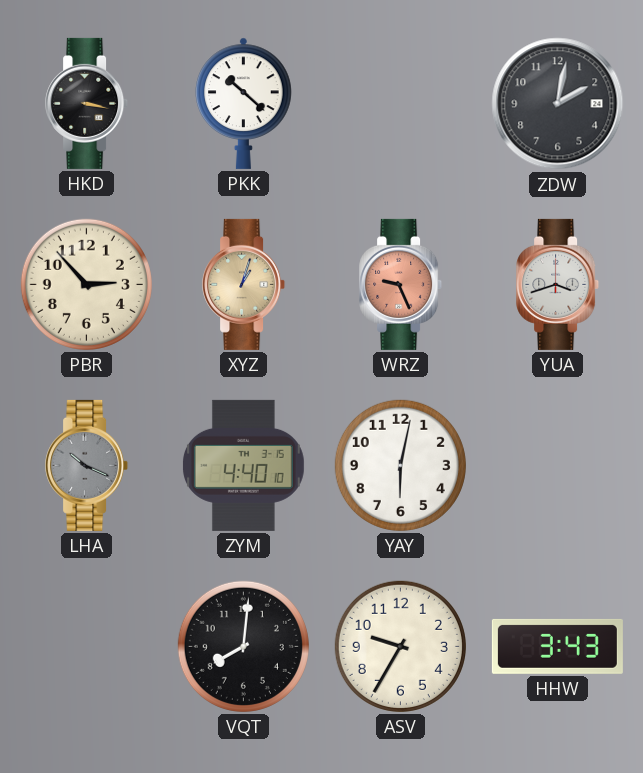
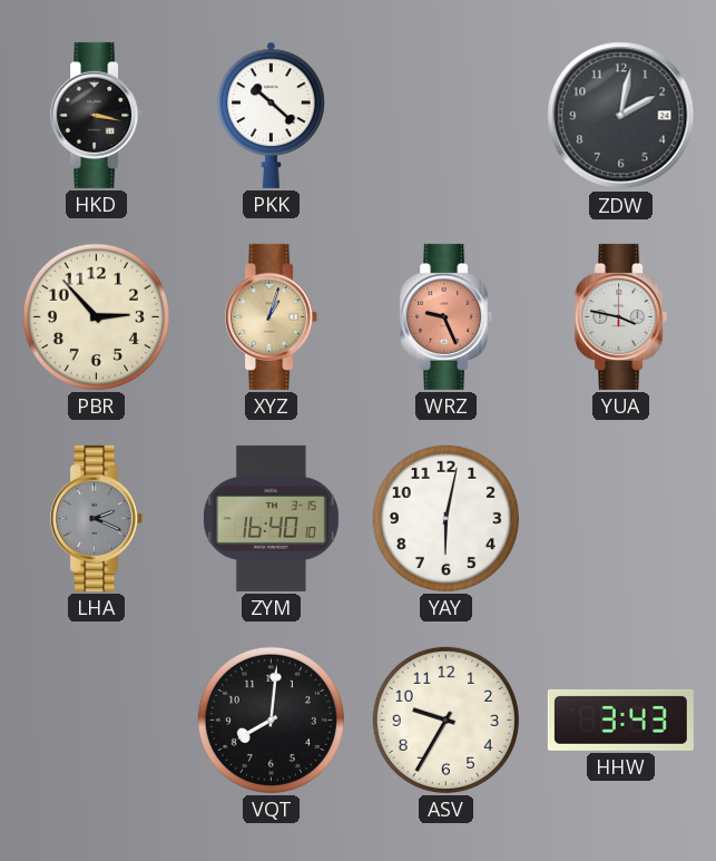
YUA: 3:42 -> 3:47
LHA: 10:19 -> 2:19
ZYM: 4:40 -> 16:40
